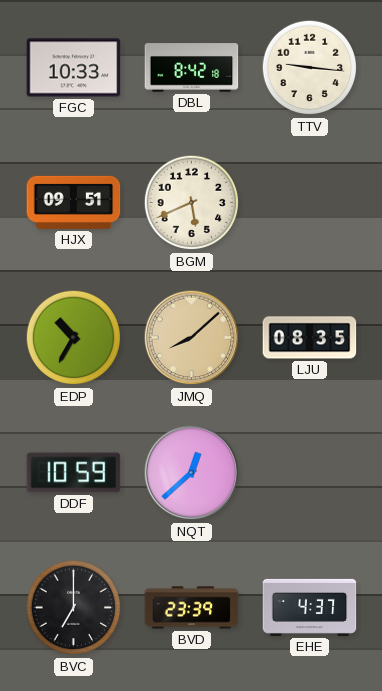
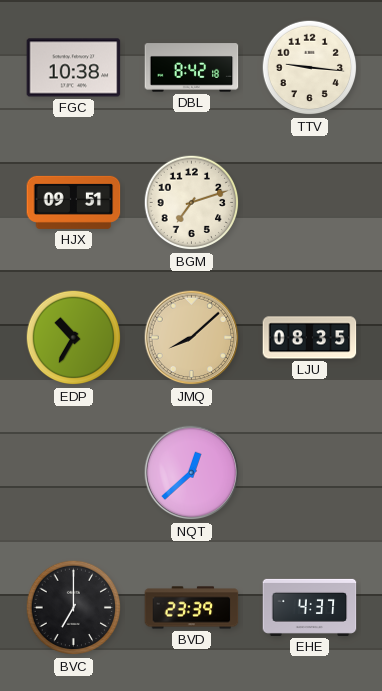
FGC: 10:33 -> 10:38
BGM: 5:41 -> 7:12
DDF: 10:59 -> none
